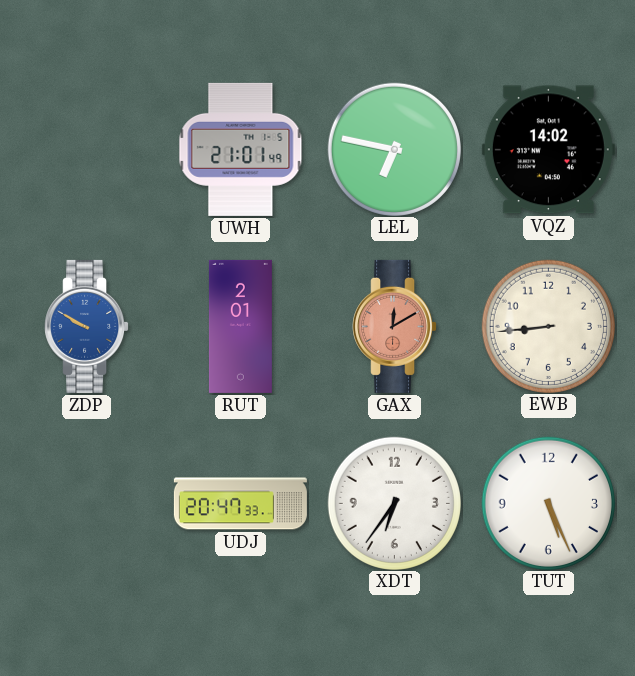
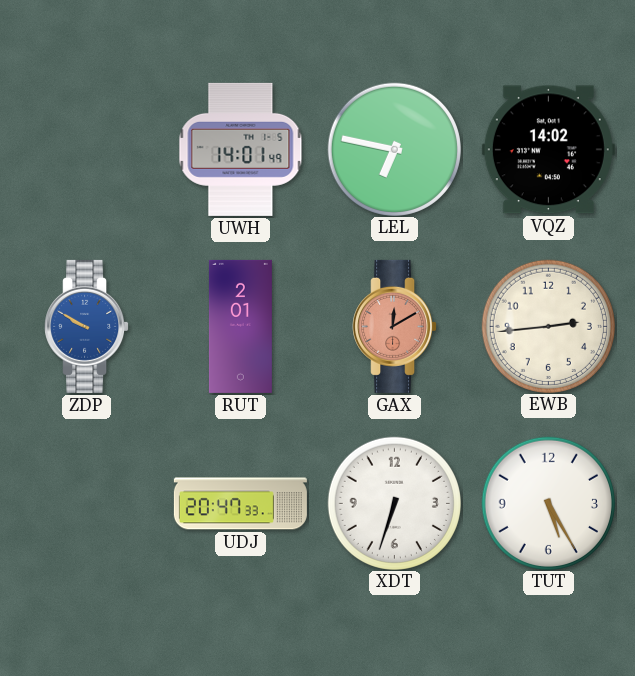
UWH: 21:01 -> 14:01
EWB: 8:44 -> 2:44
XDT: 6:36 -> 6:33
TUT: 5:26 -> 5:25
